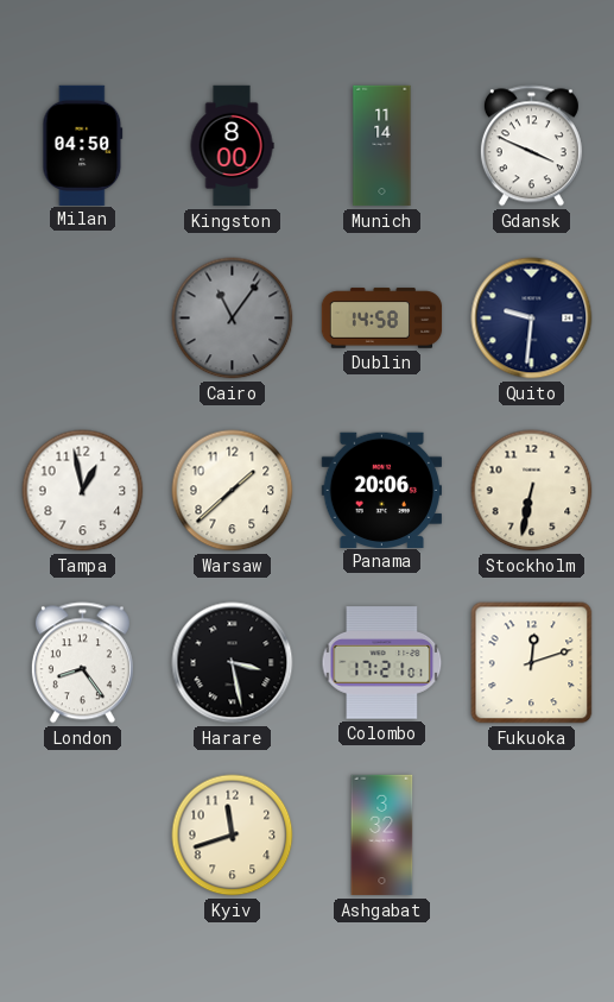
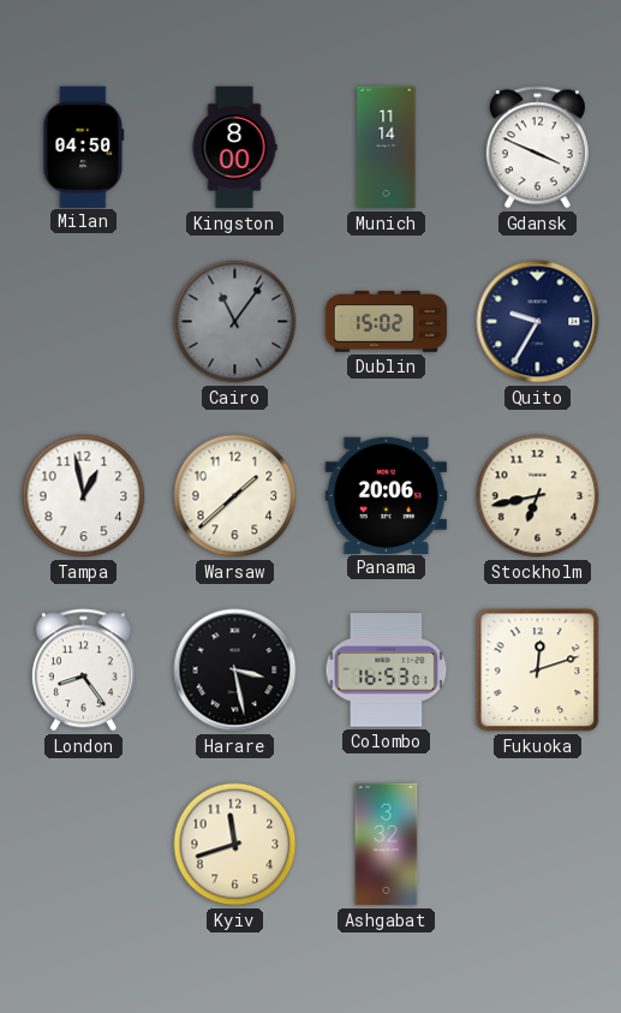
Dublin: 14:58 -> 15:02
Quito: 9:31 -> 9:35
Stockholm: 6:32 -> 6:43
Colombo: 17:21 -> 16:53
